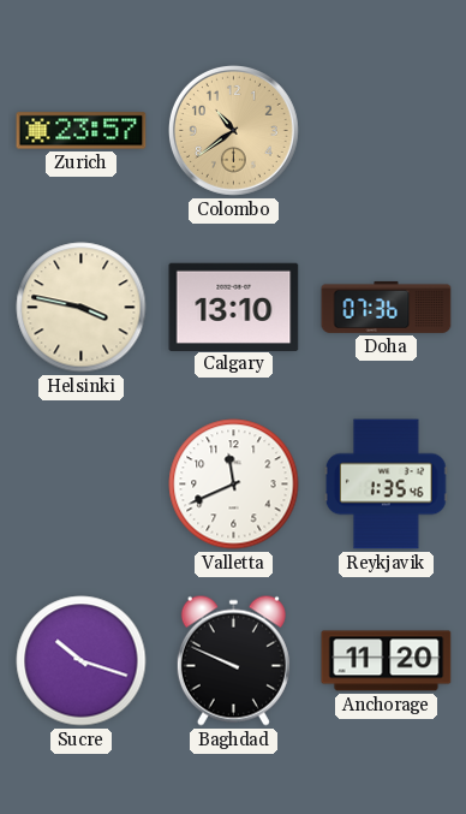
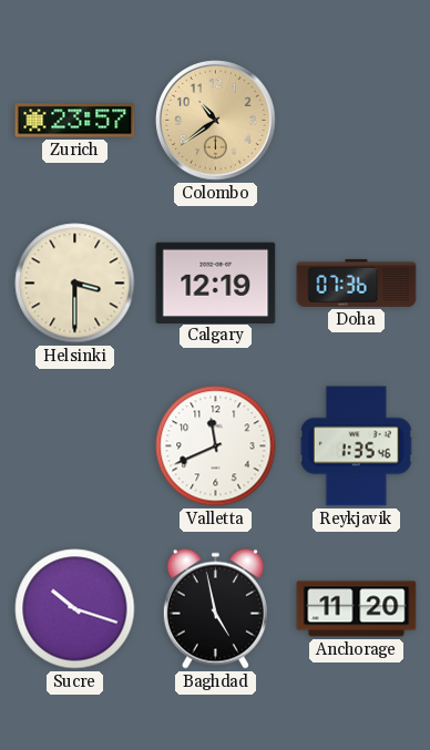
Helsinki: 3:47 -> 3:30
Calgary: 13:10 -> 12:19
Baghdad: 9:49 -> 4:58
